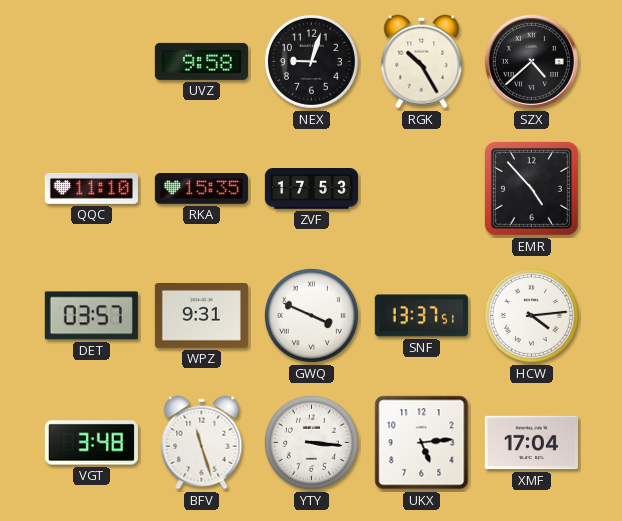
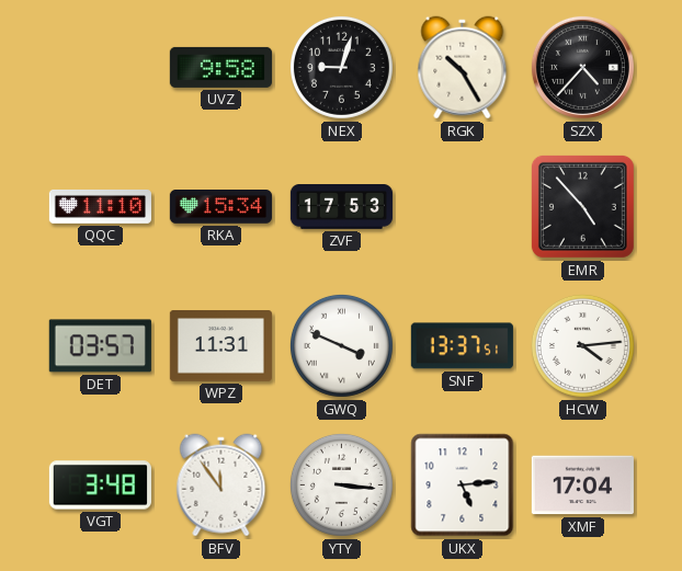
SZX: 4:38 -> 4:37
RKA: 15:35 -> 15:34
WPZ: 9:31 -> 11:31
BFV: 11:27 -> 11:54
